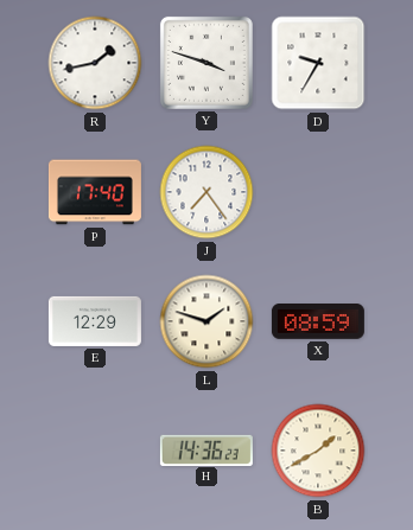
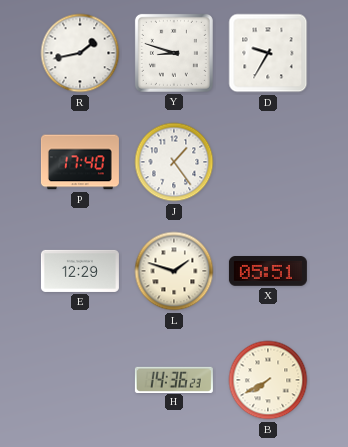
Y: 3:48 -> 8:48
J: 7:24 -> 1:24
X: 08:59 -> 05:51
B: 1:40 -> 7:40
